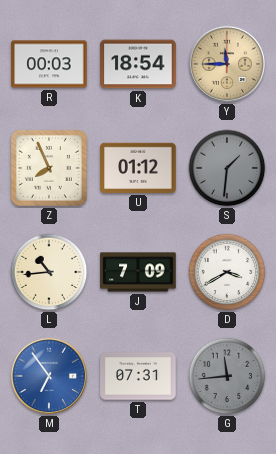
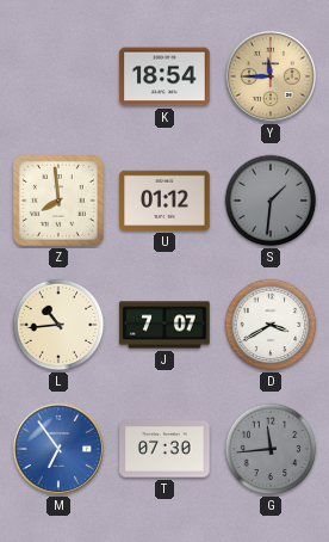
R: 00:03 -> none
Z: 7:56 -> 7:59
J: 7:09 -> 7:07
T: 07:31 -> 07:30
